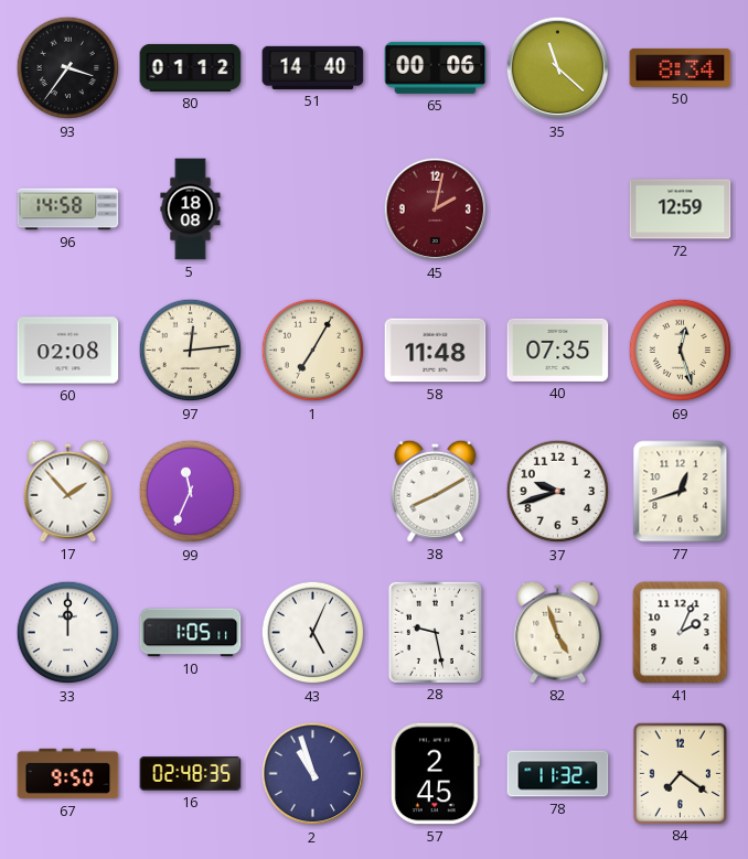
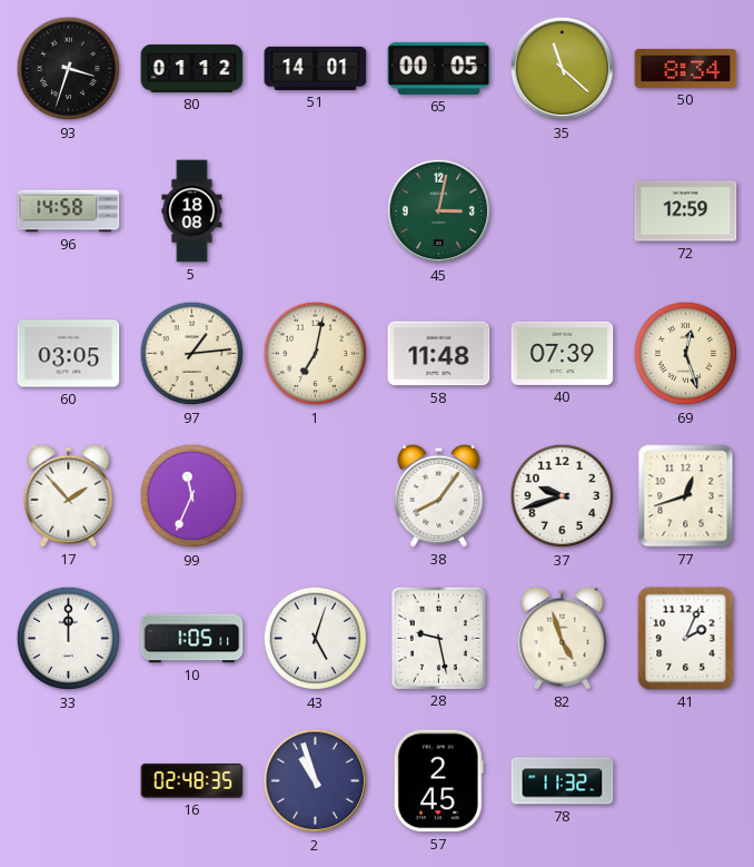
93: 3:36 -> 3:33
51: 14:40 -> 14:01
65: 00:06 -> 00:05
45: 2:02 -> 3:02
45 dial: burgundy -> green
60: 02:08 -> 03:05
97: 12:14 -> 1:14
1: 7:05 -> 7:02
40: 07:35 -> 07:39
38: 8:10 -> 8:06
43: 5:04 -> 5:03
67: 9:50 -> none
84: 7:21 -> none
